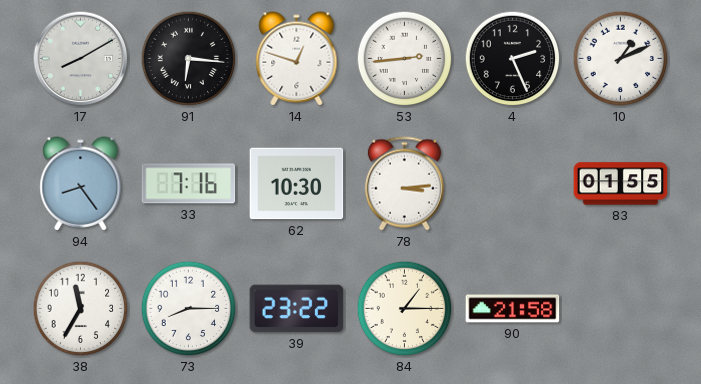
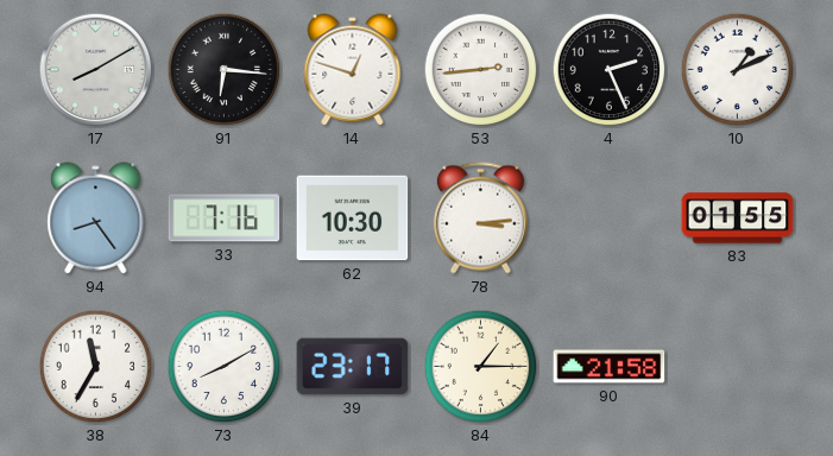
73: 8:15 -> 8:10
39: 23:22 -> 23:17
